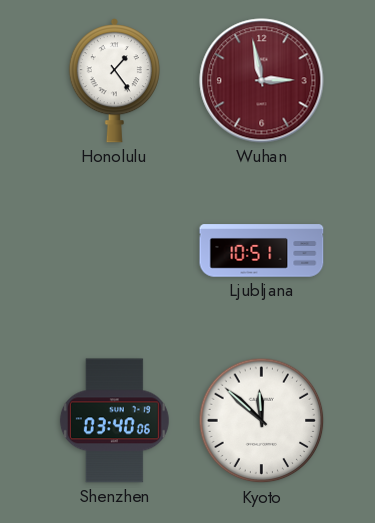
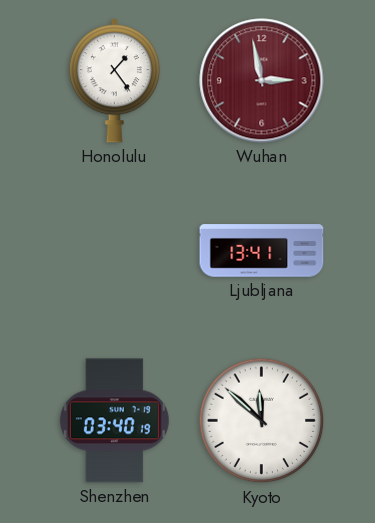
Ljubljana: 10:51 -> 13:41
Shenzhen: 03:40:06 -> 03:40:19
